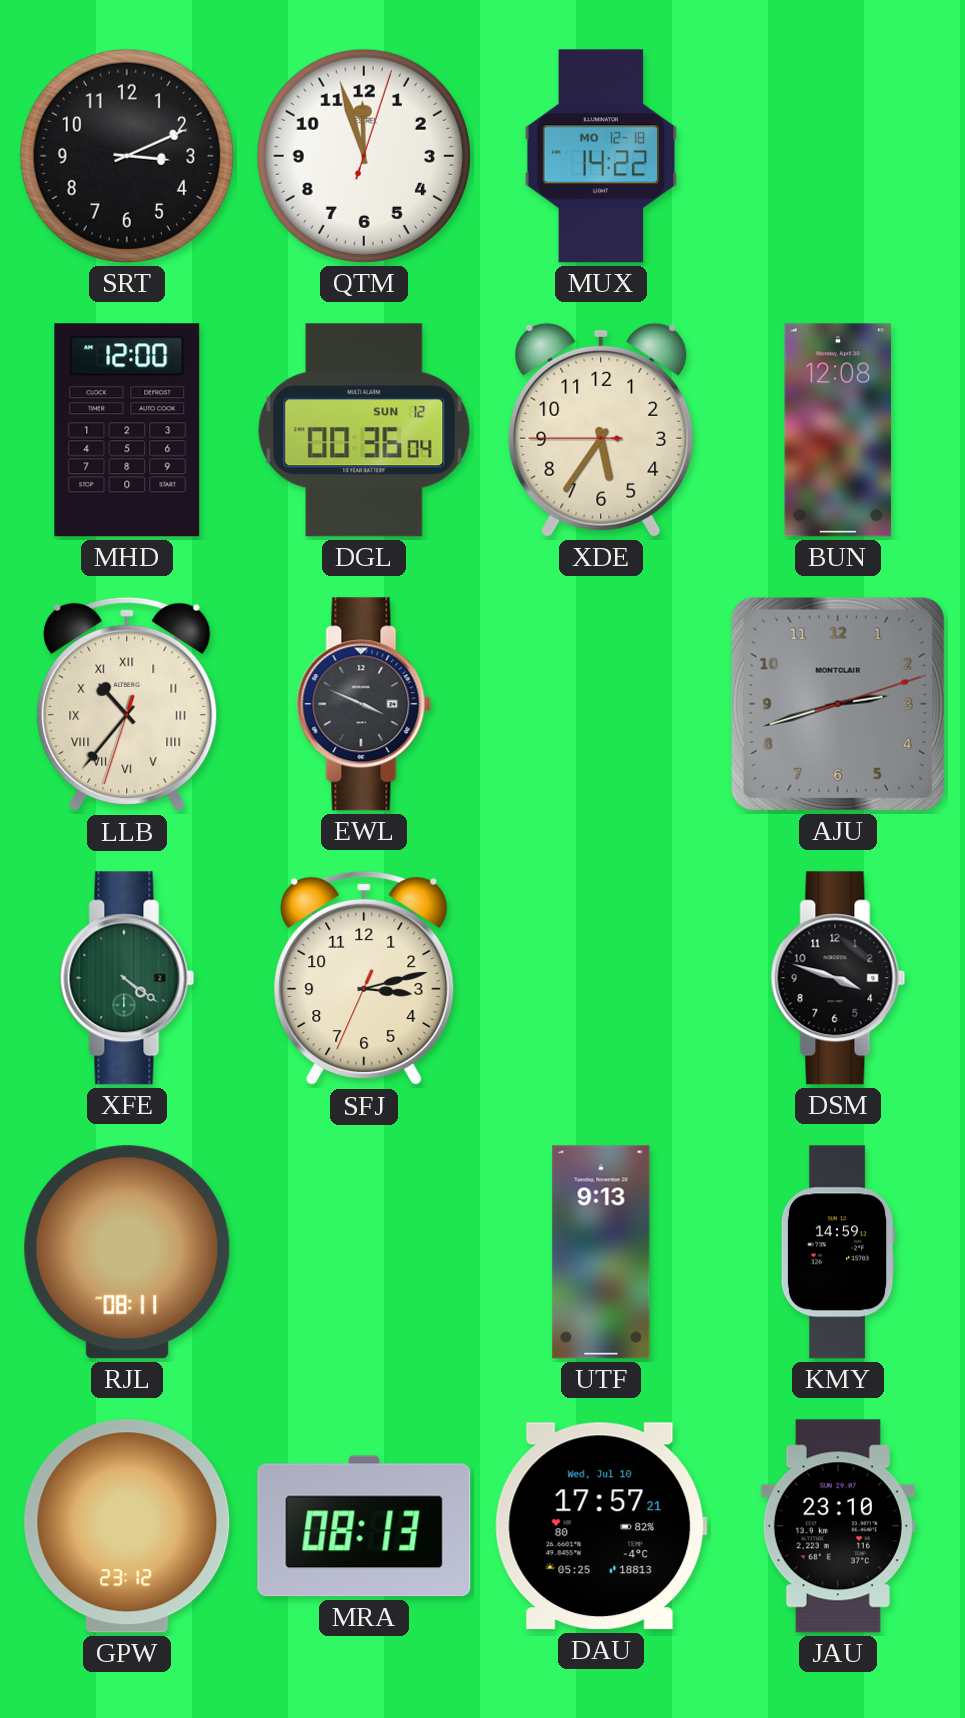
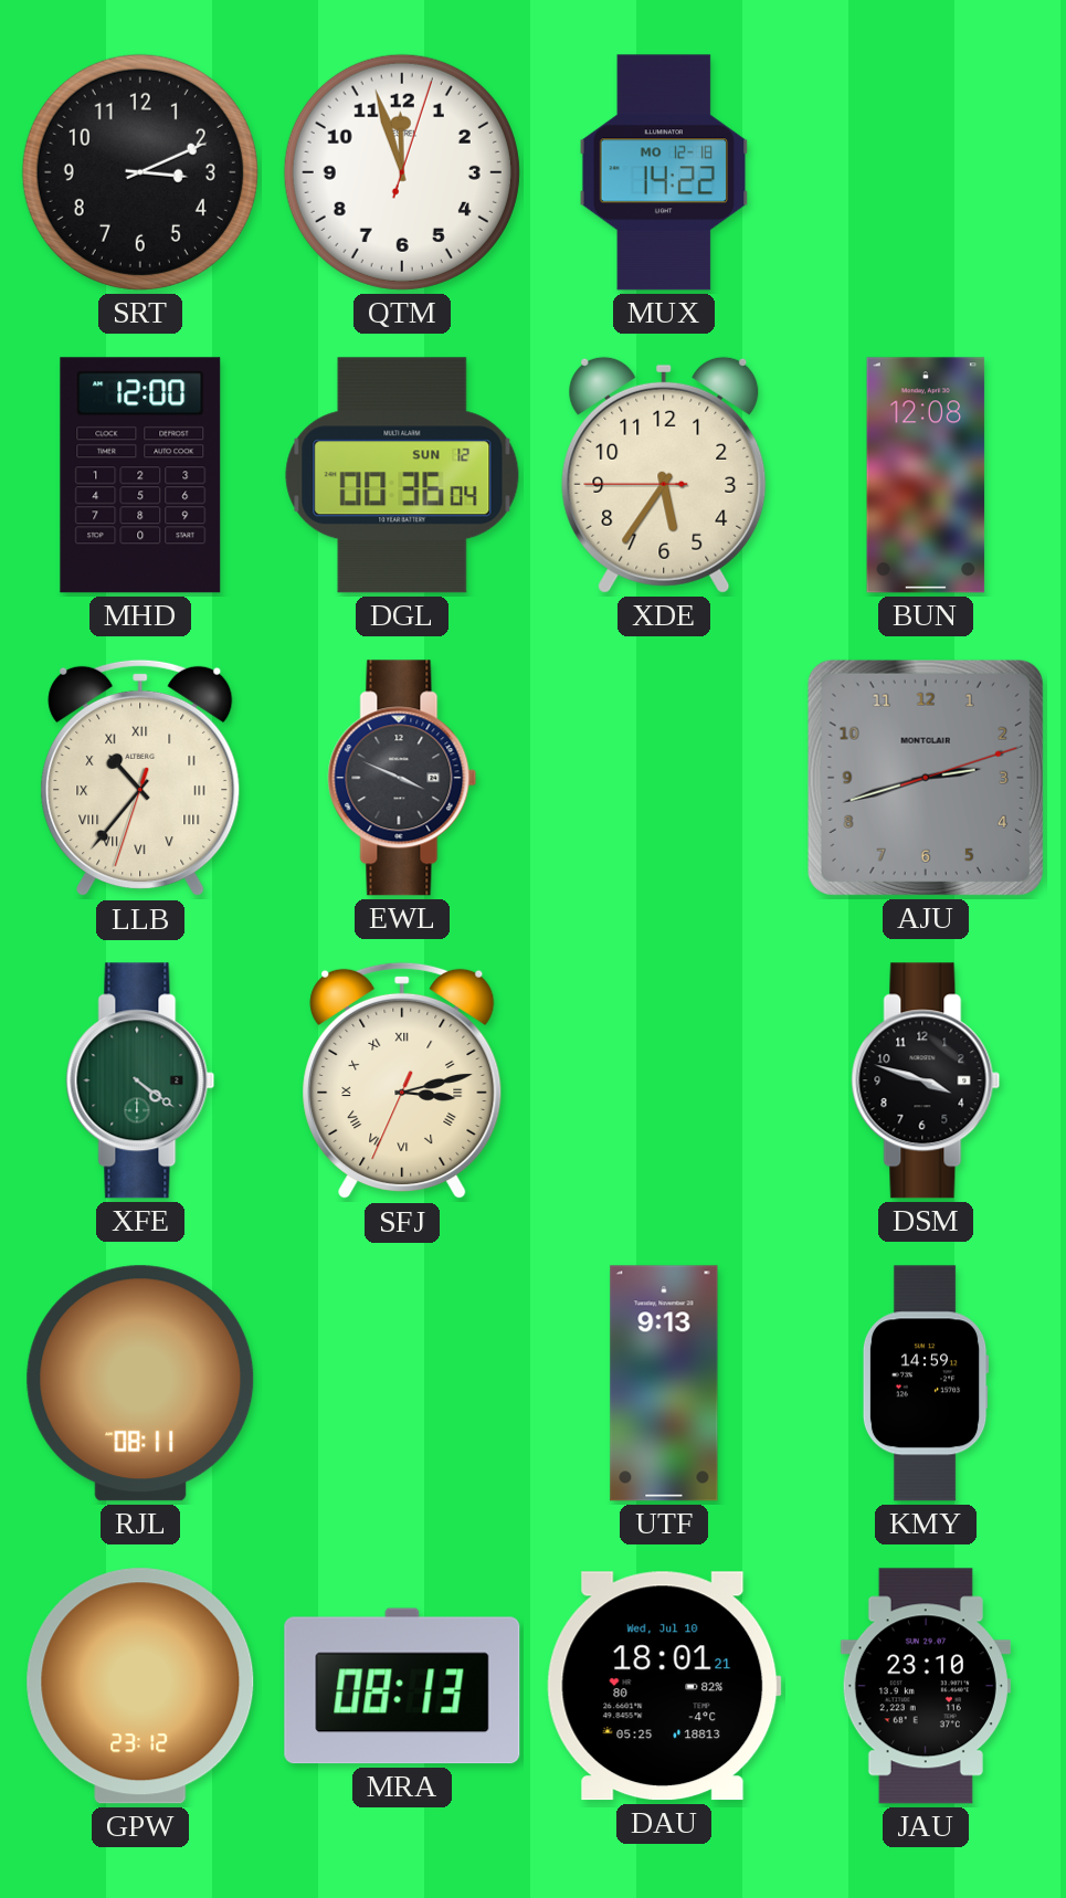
SFJ numerals: Arabic -> Roman
DAU: 17:57 -> 18:01
